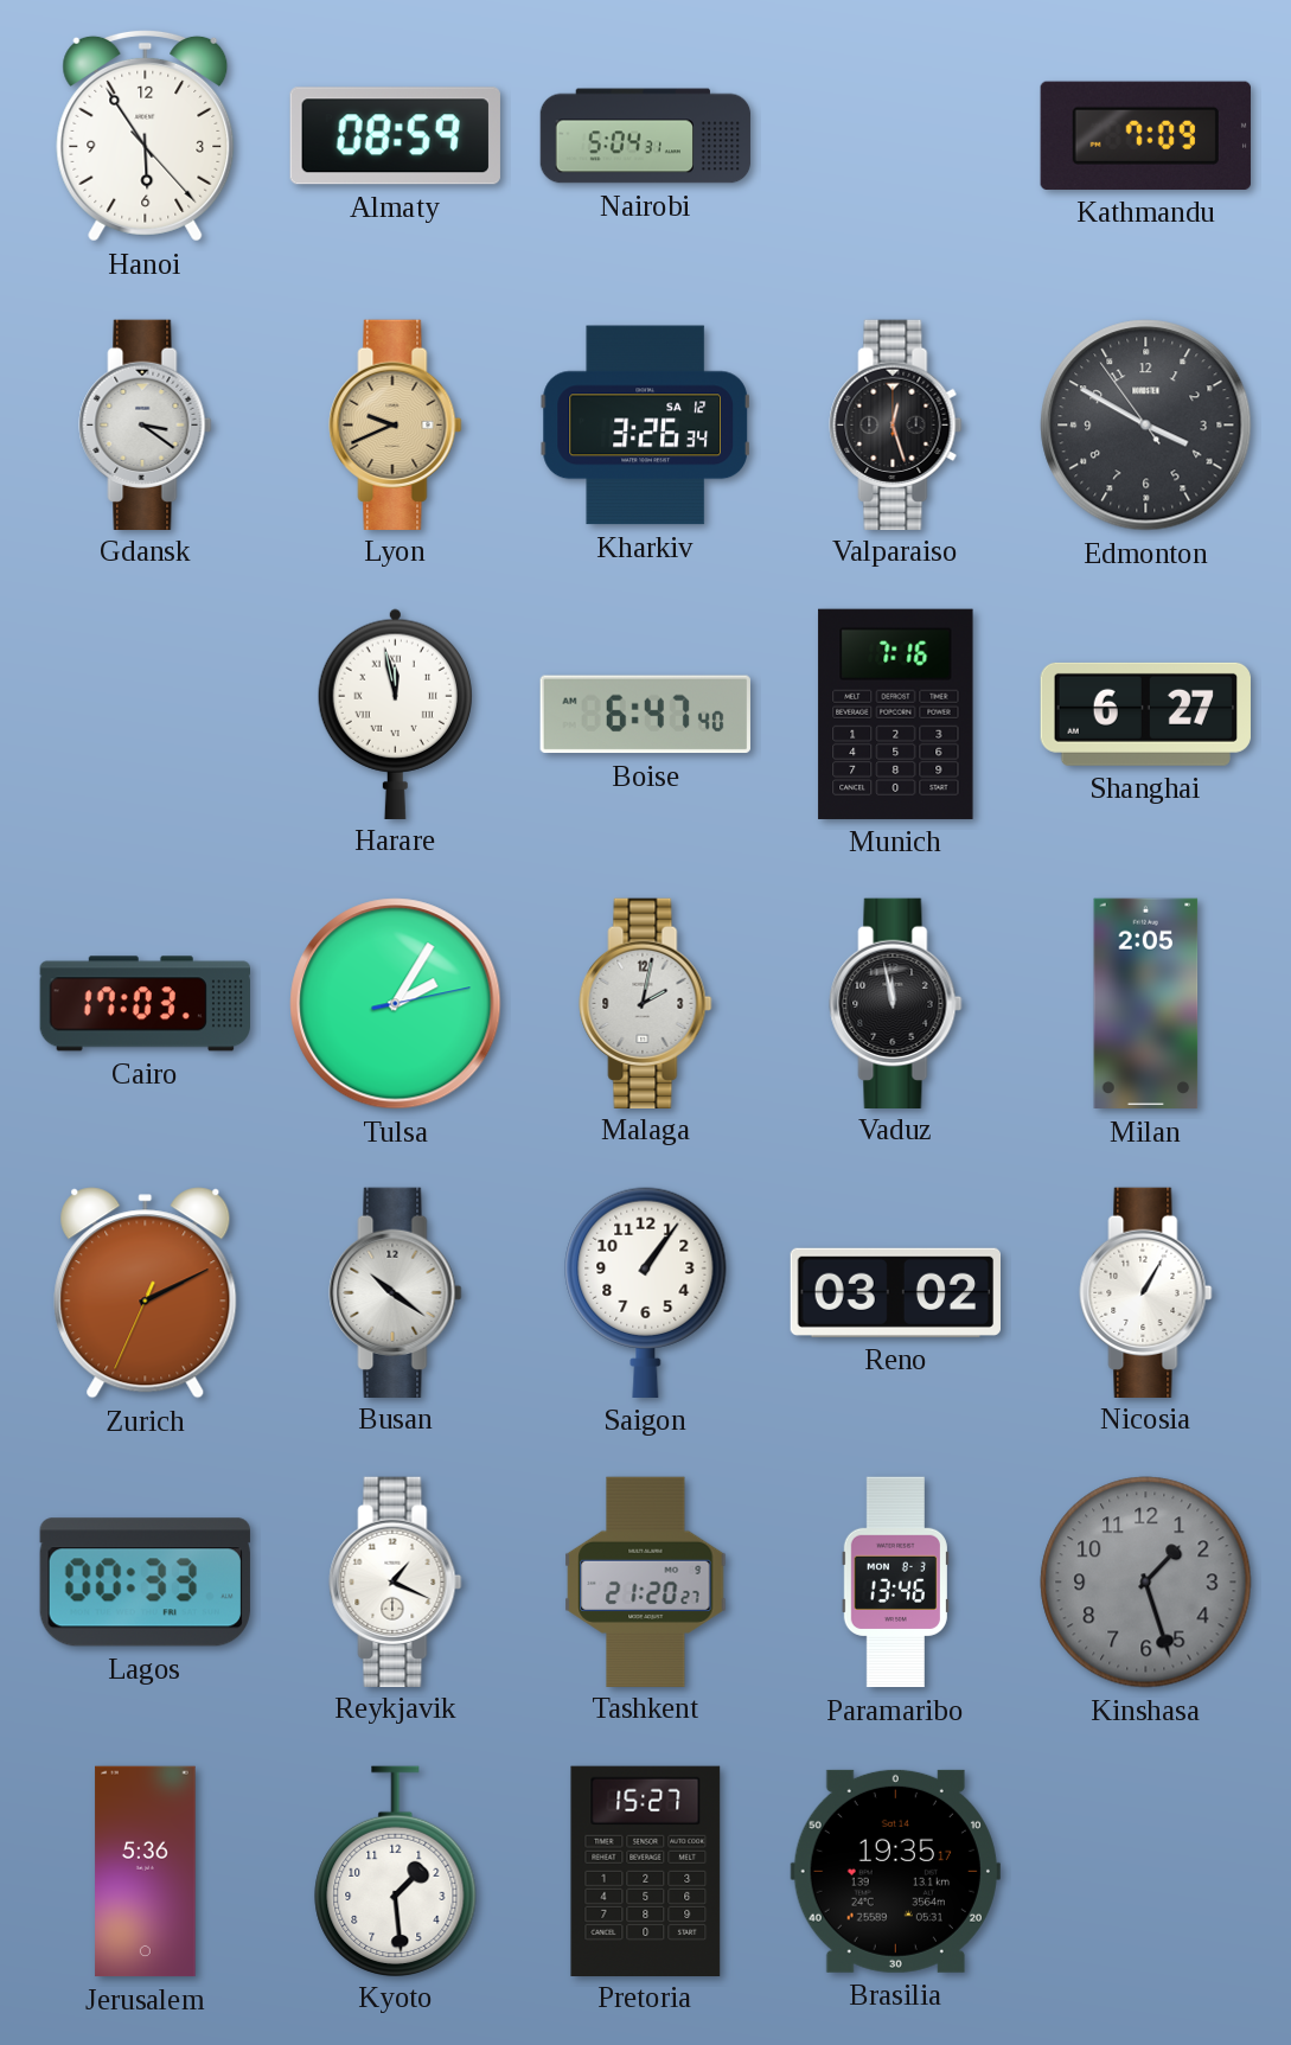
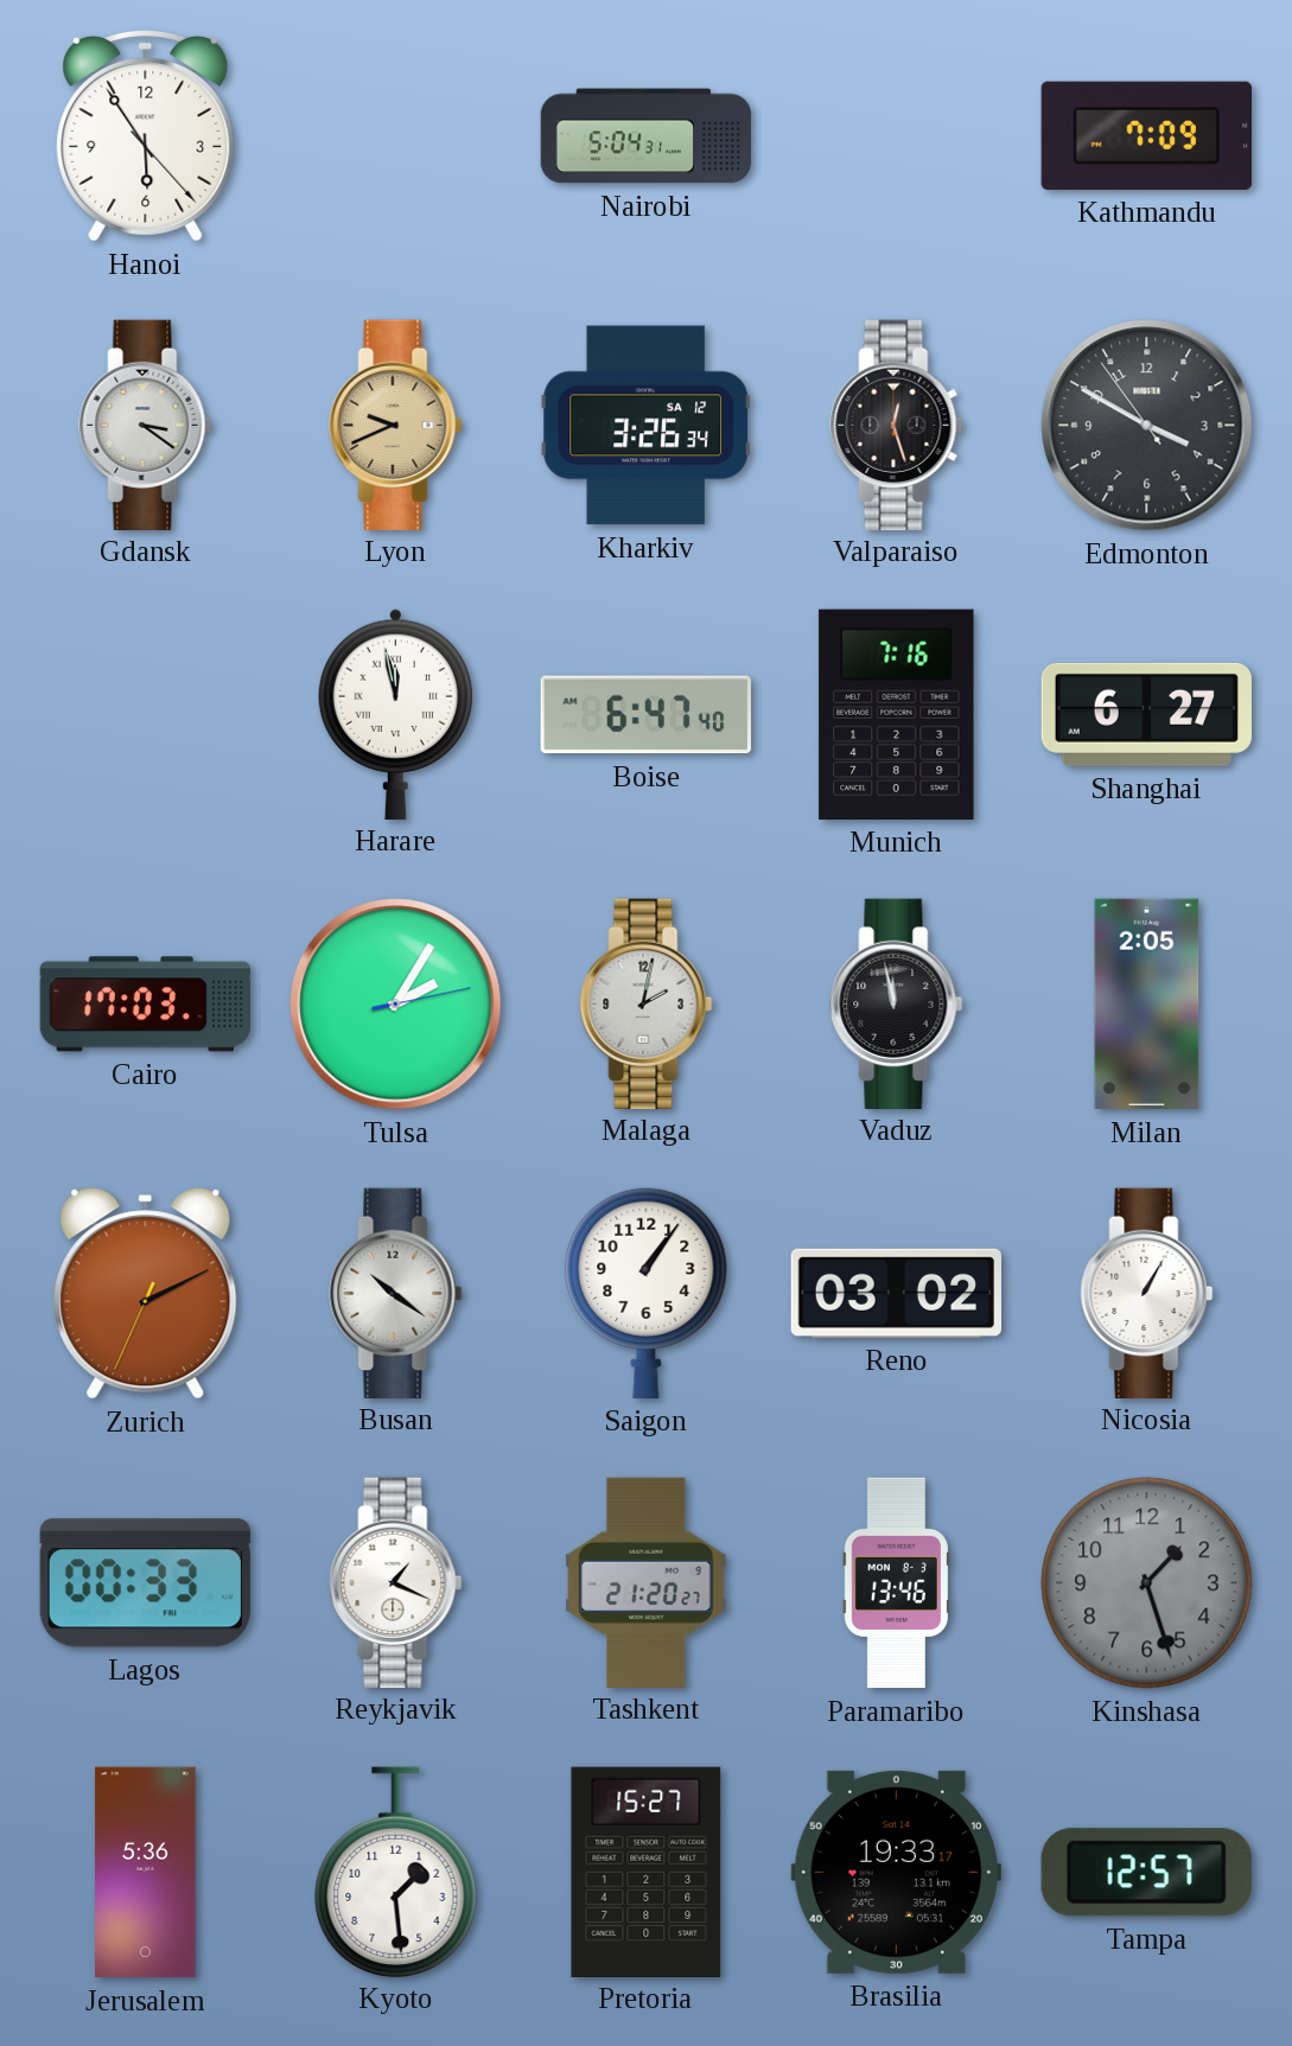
Almaty: 08:59 -> none
Brasilia: 19:35 -> 19:33
Tampa: none -> 12:57
